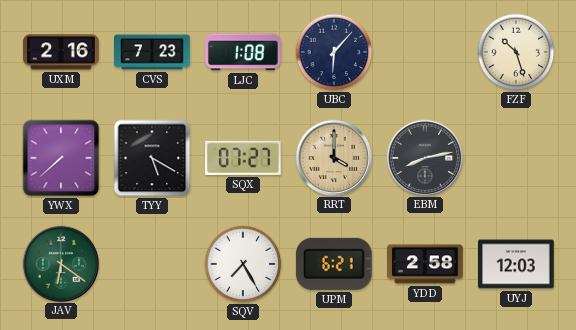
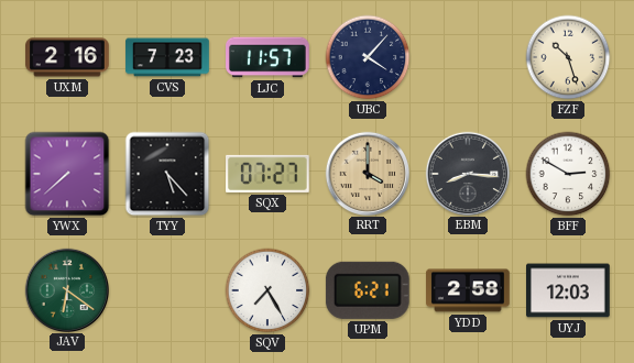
LJC: 1:08 -> 11:57
UBC: 6:07 -> 4:07
TYY: 5:20 -> 5:23
EBM: 8:13 -> 8:16
BFF: none -> 2:50
